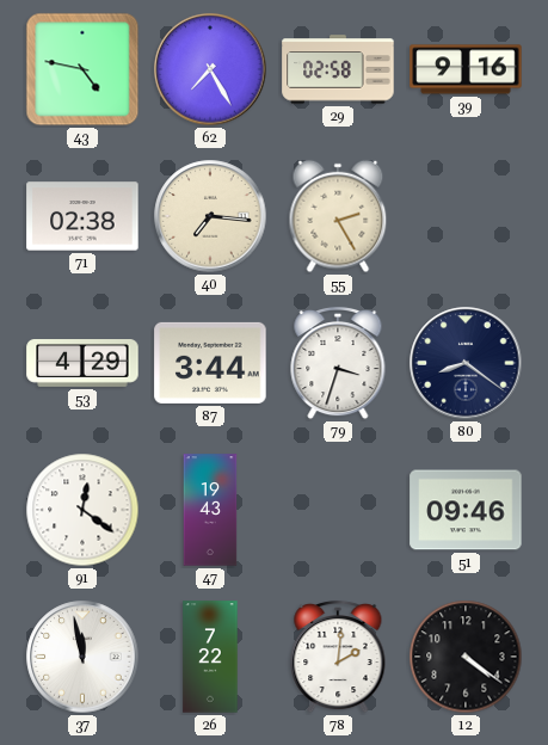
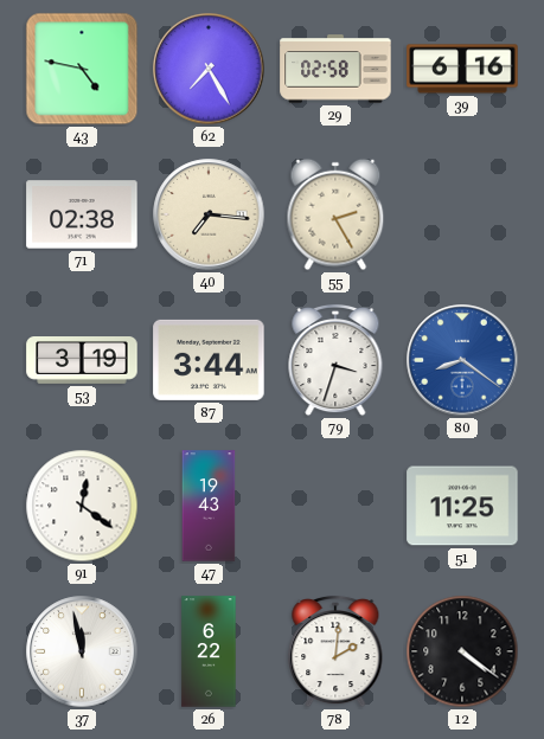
39: 9:16 -> 6:16
53: 4:29 -> 3:19
80 dial: navy -> blue
51: 09:46 -> 11:25
26: 7:22 -> 6:22
